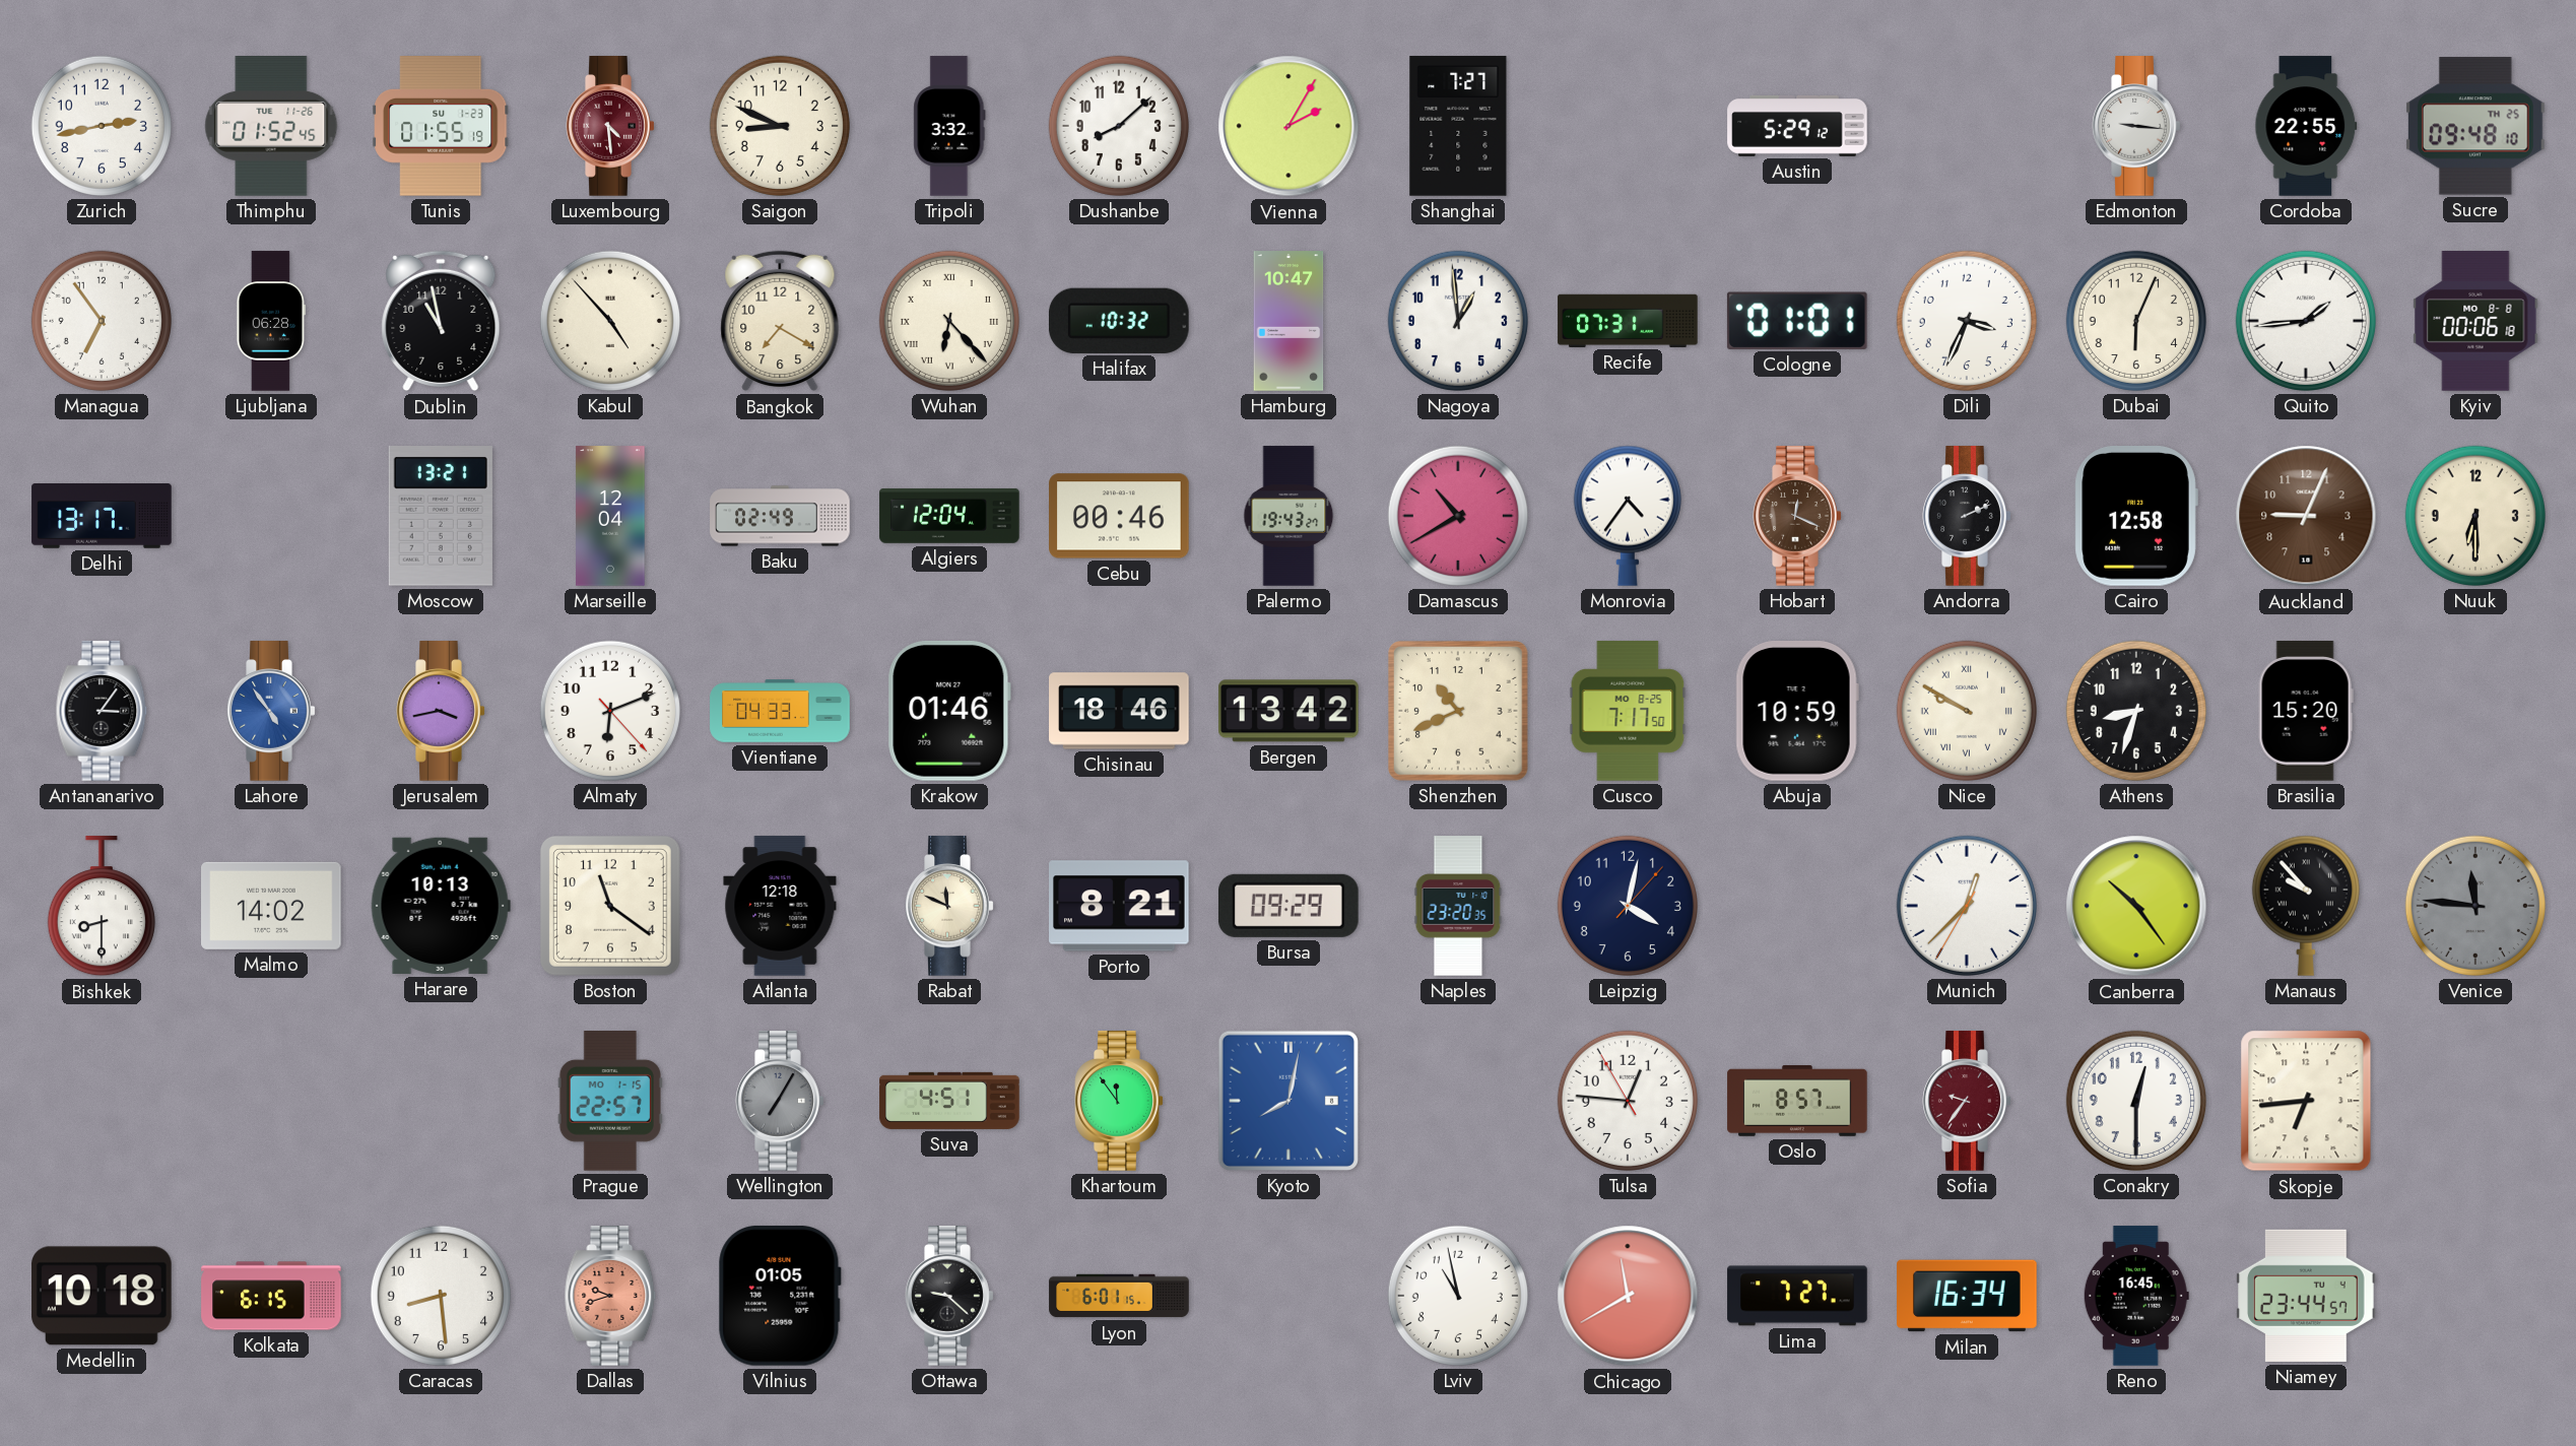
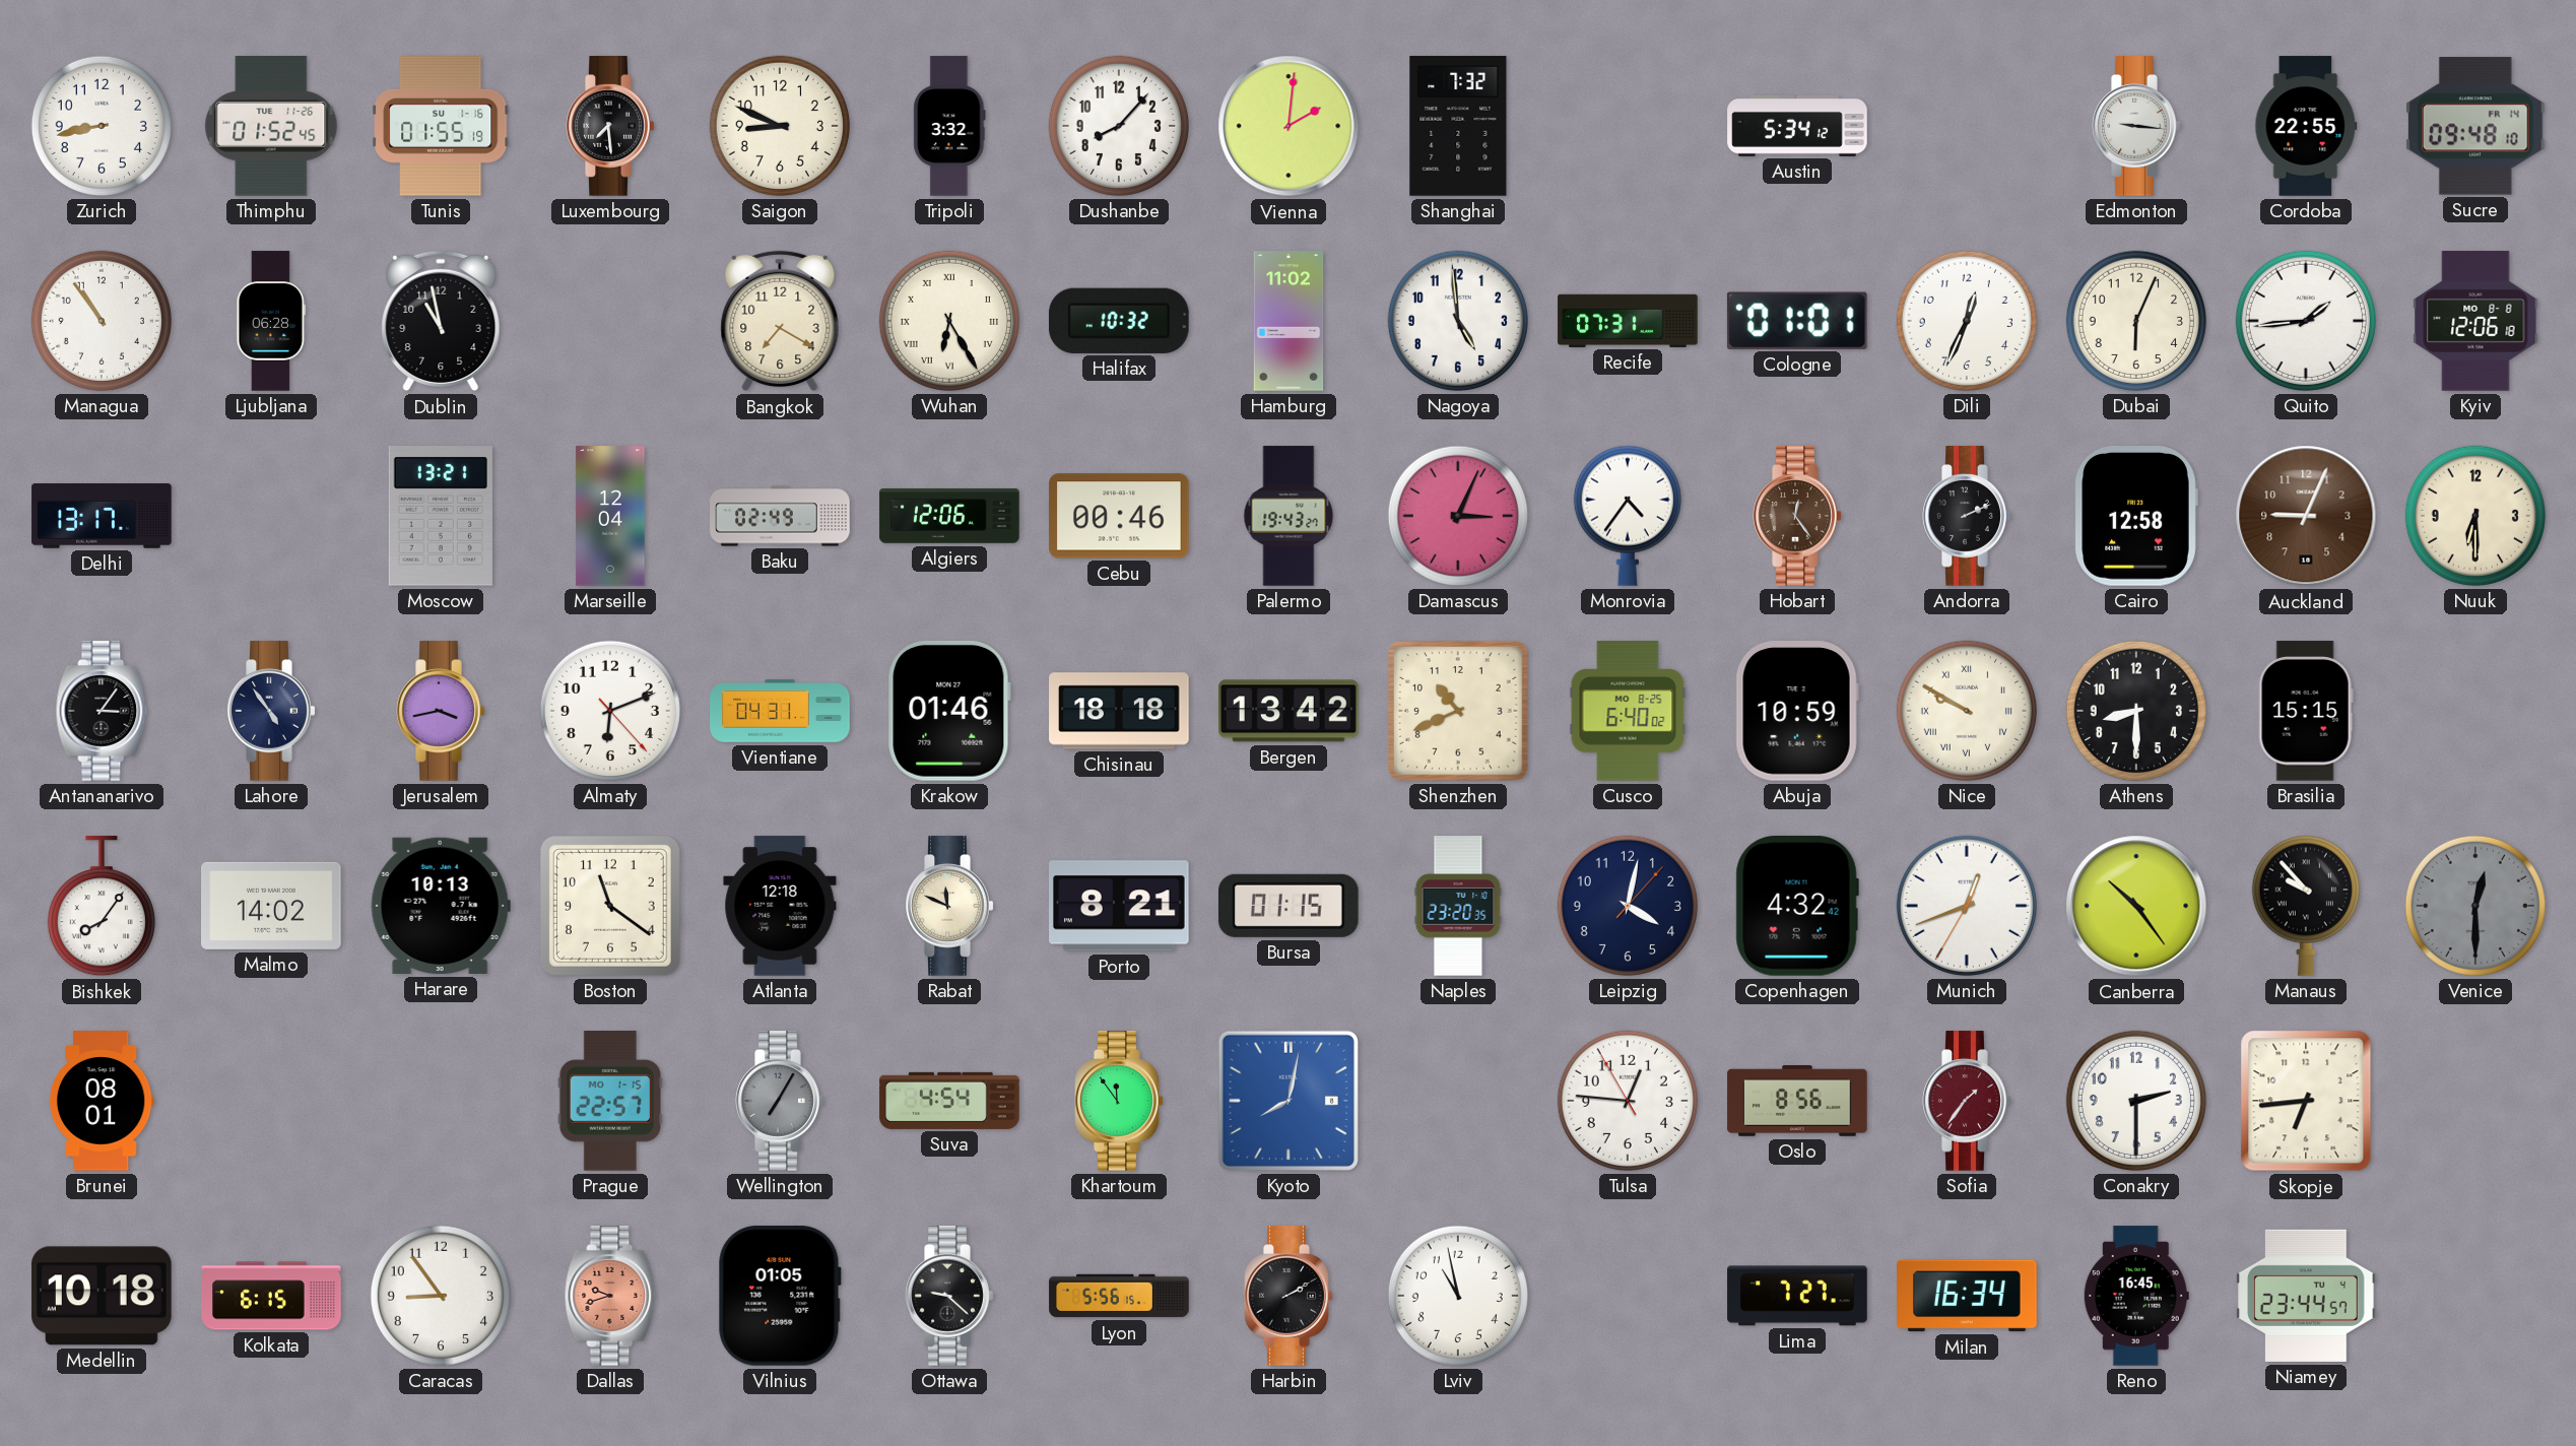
Zurich: 2:43 -> 8:43
Tunis date: SU 1-23 -> SU 1-16
Luxembourg: 4:29 -> 7:29
Luxembourg dial: burgundy -> black
Dushanbe: 8:08 -> 8:07
Vienna: 2:05 -> 2:01
Shanghai: 7:27 -> 7:32
Austin: 5:29 -> 5:34
Sucre date: TH 25 -> FR 14
Managua: 6:54 -> 10:54
Kabul: 4:53 -> none
Wuhan: 6:23 -> 6:25
Hamburg: 10:47 -> 11:02
Nagoya: 12:59 -> 4:59
Dili: 3:34 -> 12:34
Kyiv: 00:06 -> 12:06
Algiers: 12:04 -> 12:06
Damascus: 10:40 -> 3:04
Hobart: 12:19 -> 12:24
Lahore dial: blue -> navy
Vientiane: 04:33 -> 04:31
Chisinau: 18:46 -> 18:18
Cusco: 7:17 -> 6:40
Athens: 8:33 -> 8:30
Brasilia: 15:20 -> 15:15
Bishkek: 8:30 -> 8:06
Bursa: 09:29 -> 01:15
Copenhagen: none -> 4:32
Munich: 12:37 -> 12:41
Venice: 11:46 -> 12:30
Brunei: none -> 08:01
Suva: 4:51 -> 4:54
Oslo: 8:57 -> 8:56
Sofia: 9:36 -> 1:36
Conakry: 12:30 -> 2:30
Caracas: 8:29 -> 8:54
Lyon: 6:01 -> 5:56
Harbin: none -> 2:10
Chicago: 11:40 -> none
